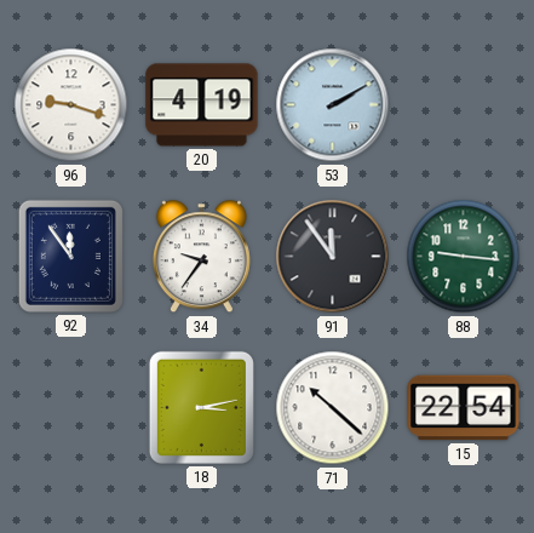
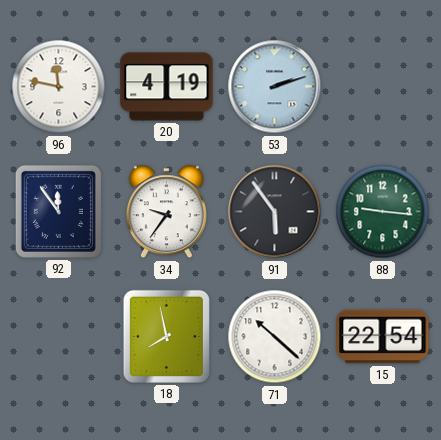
96: 9:18 -> 11:47
53: 2:10 -> 2:12
91: 11:54 -> 5:54
18: 3:13 -> 7:58
